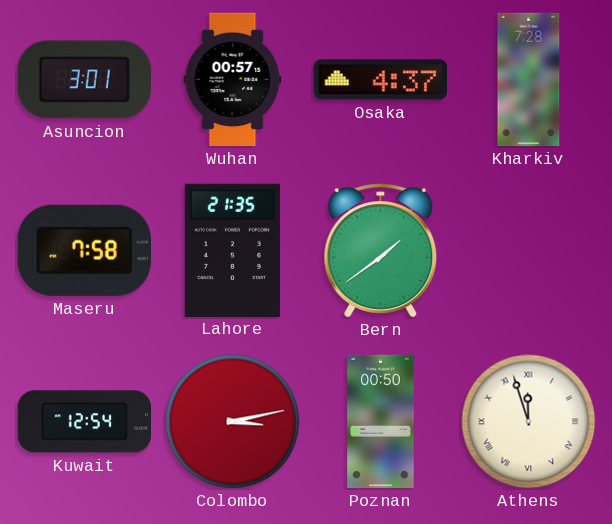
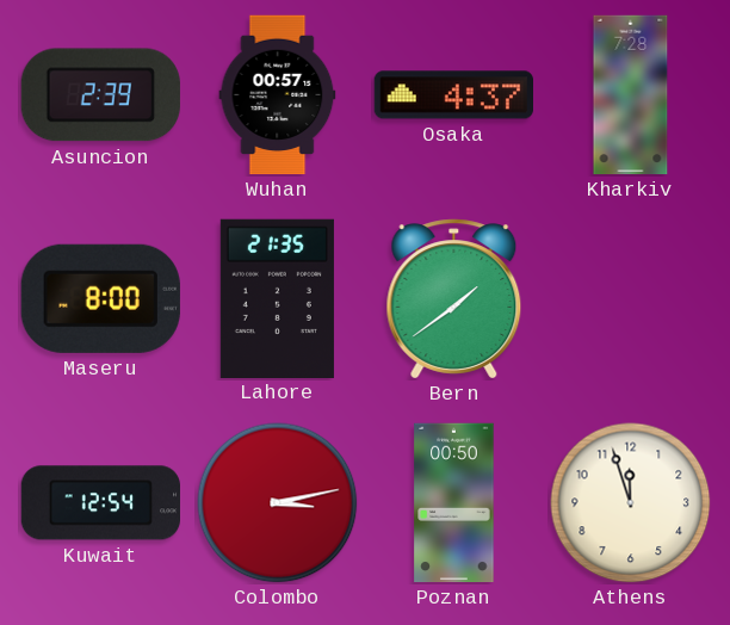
Asuncion: 3:01 -> 2:39
Maseru: 7:58 -> 8:00
Athens numerals: Roman -> Arabic
